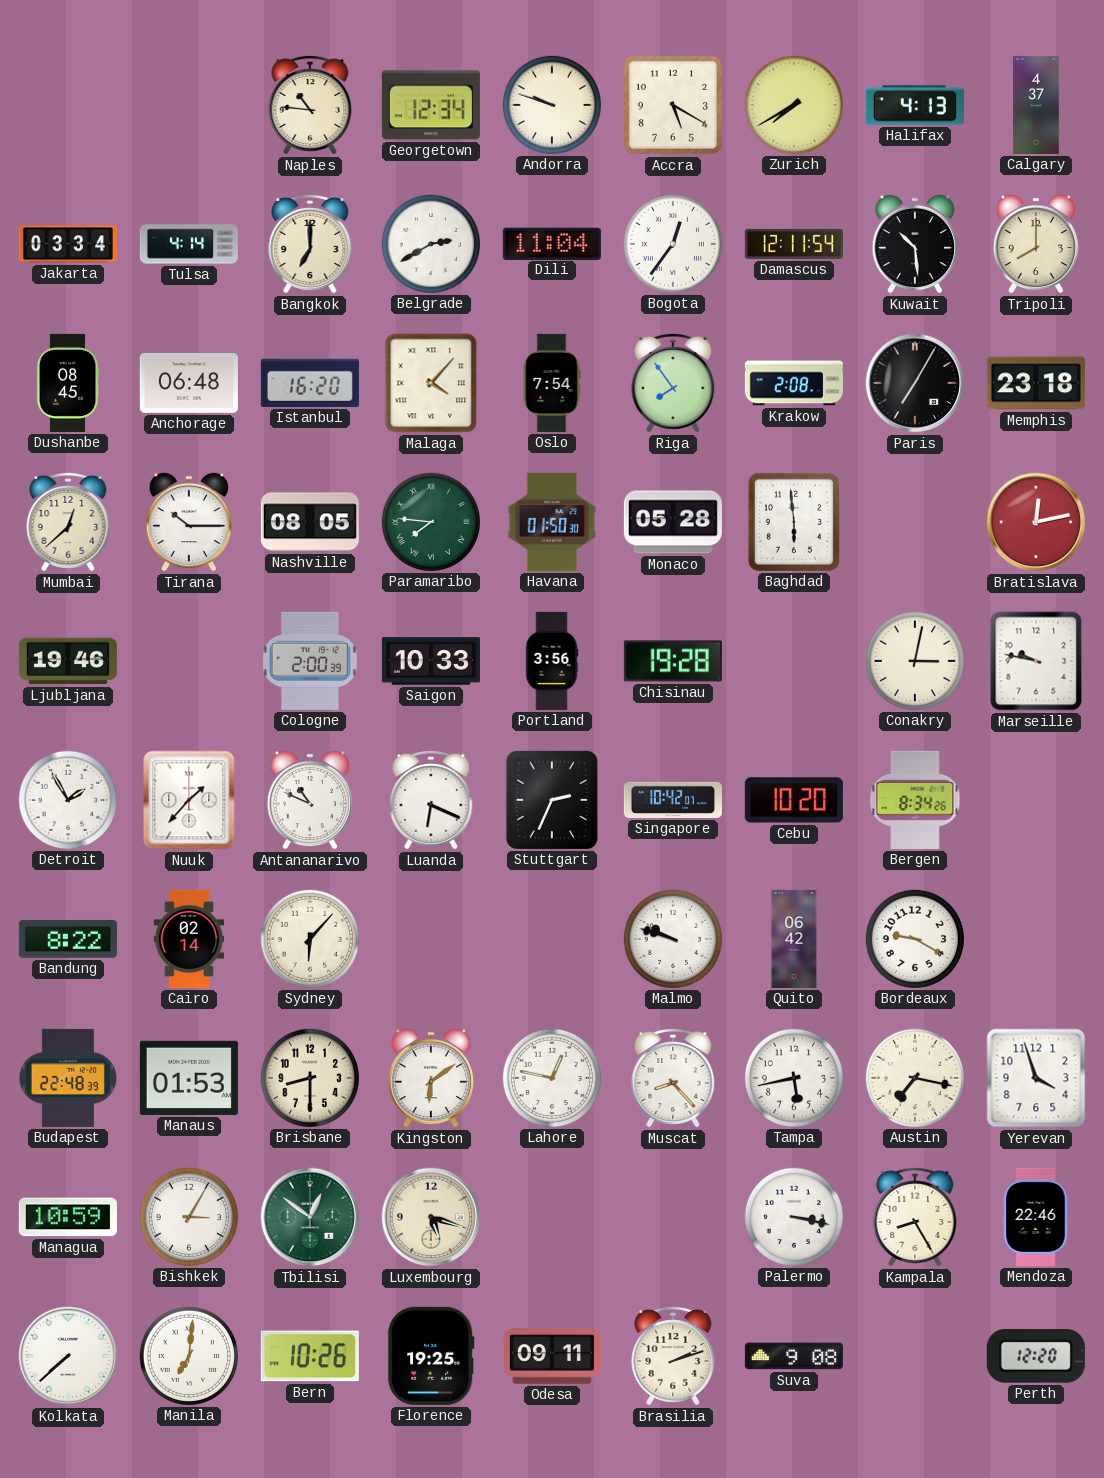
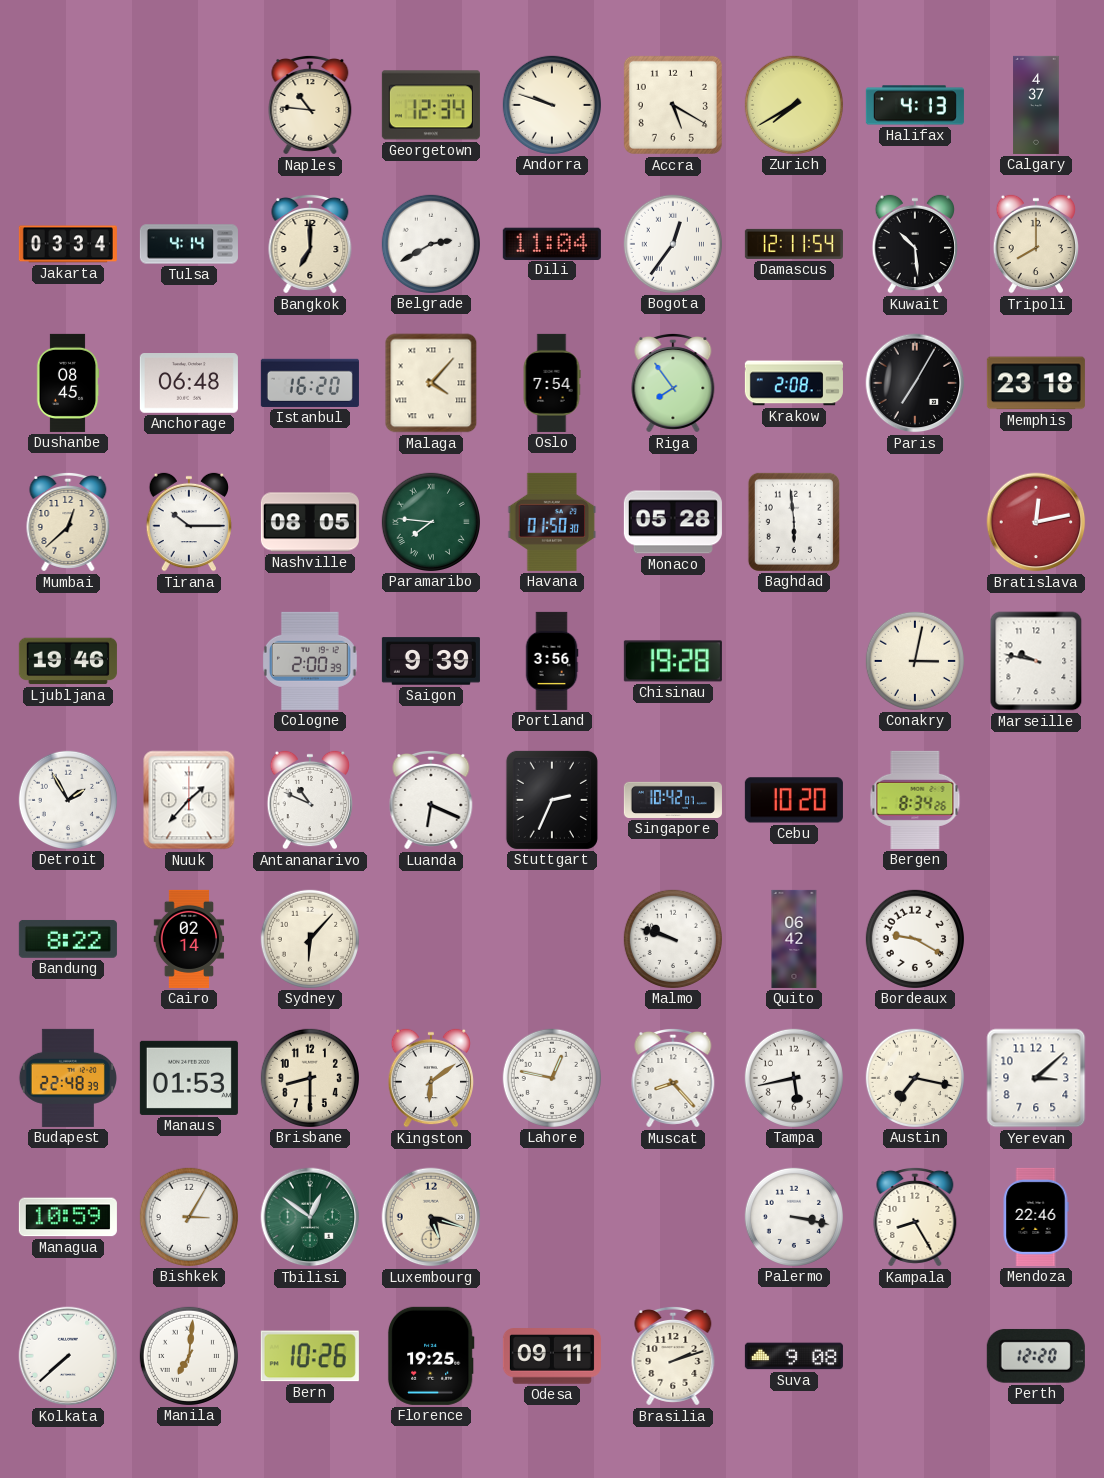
Saigon: 10:33 -> 9:39
Yerevan: 3:57 -> 3:08
